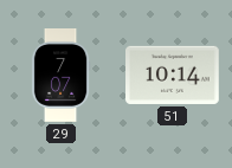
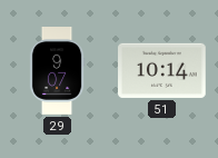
29: 7:07 -> 9:07
